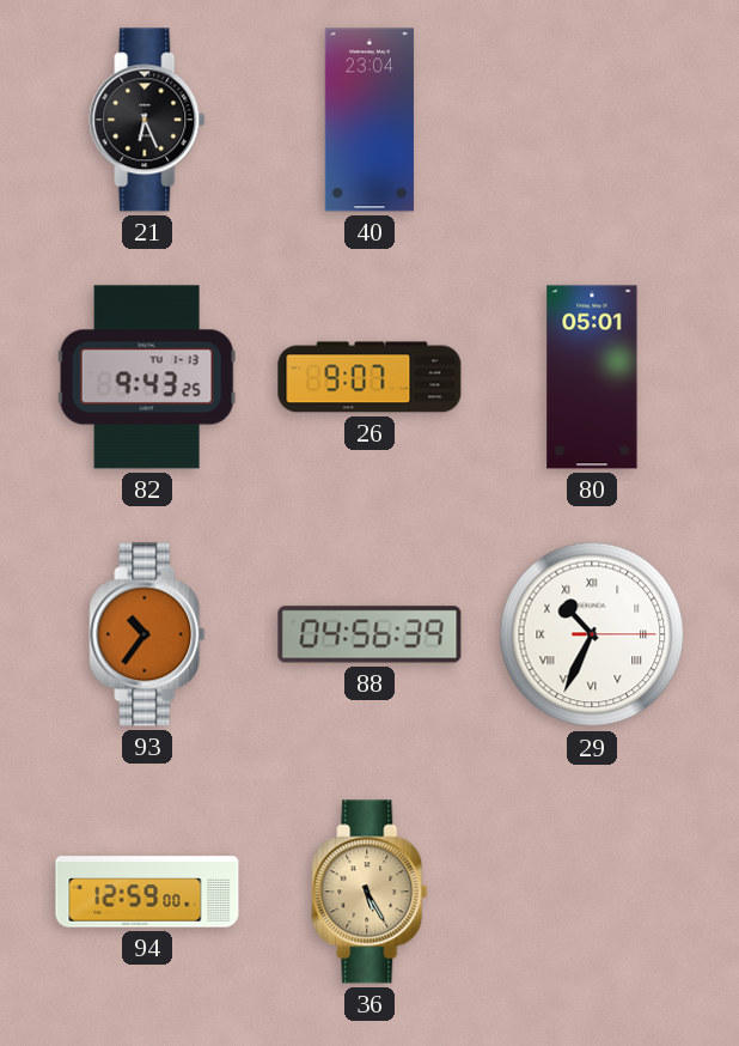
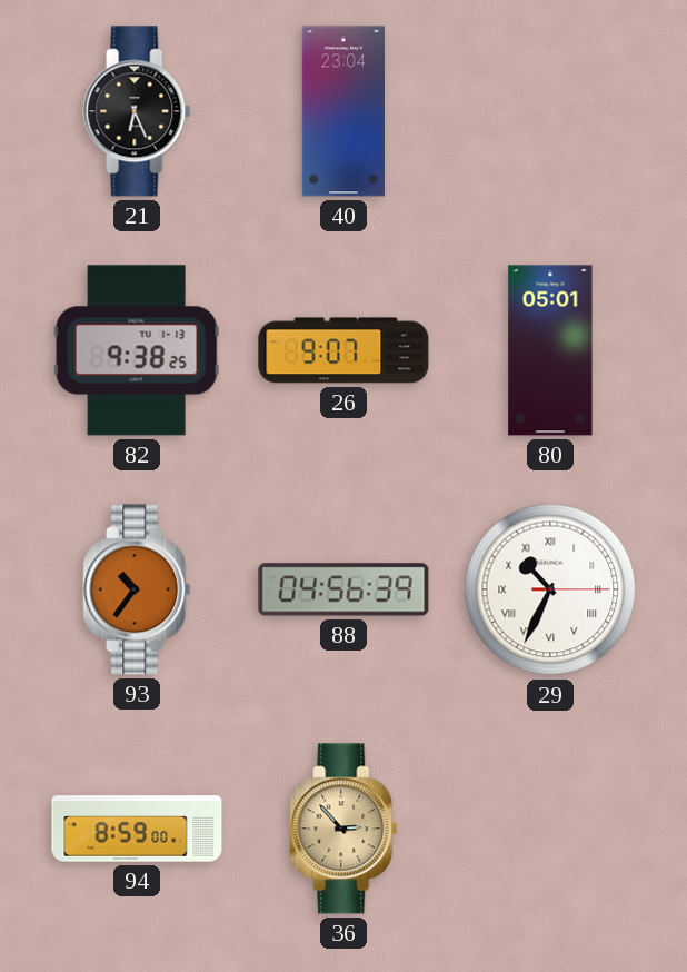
82: 9:43 -> 9:38
94: 12:59 -> 8:59
36: 5:25 -> 2:53
